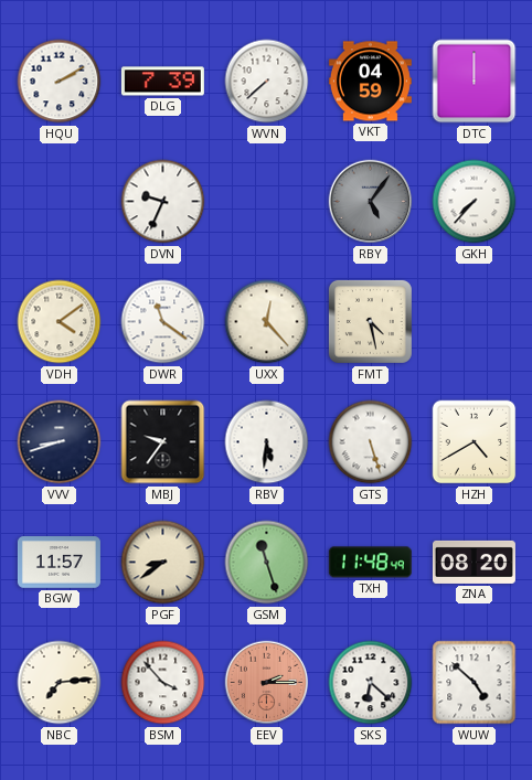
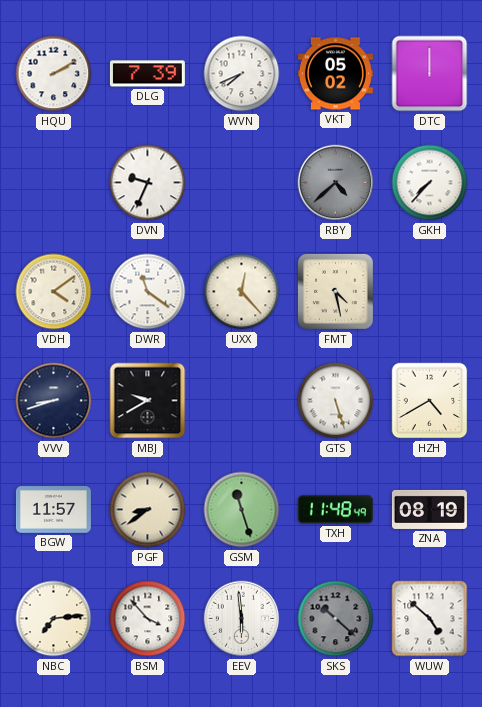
WVN: 7:38 -> 7:41
VKT: 04:59 -> 05:02
RBY: 5:06 -> 4:38
MBJ: 9:36 -> 9:40
RBV: 5:31 -> none
ZNA: 08:20 -> 08:19
EEV: 2:15 -> 5:59
EEV dial: salmon -> white
SKS: 6:22 -> 10:22
SKS dial: white -> grey
